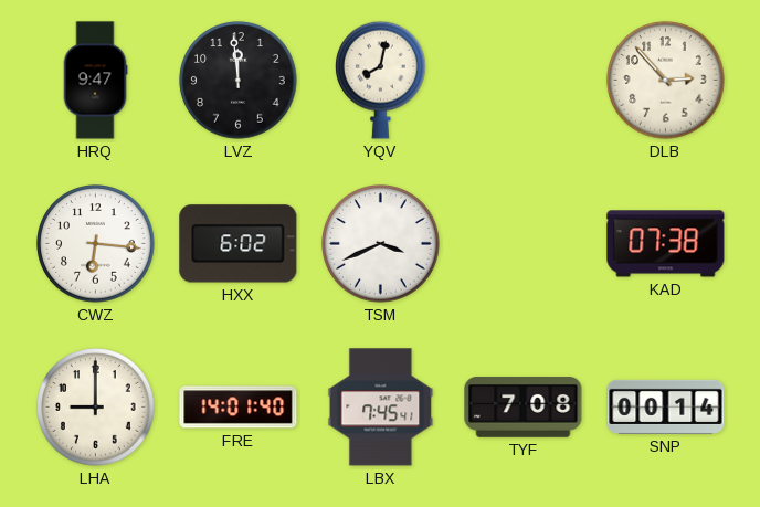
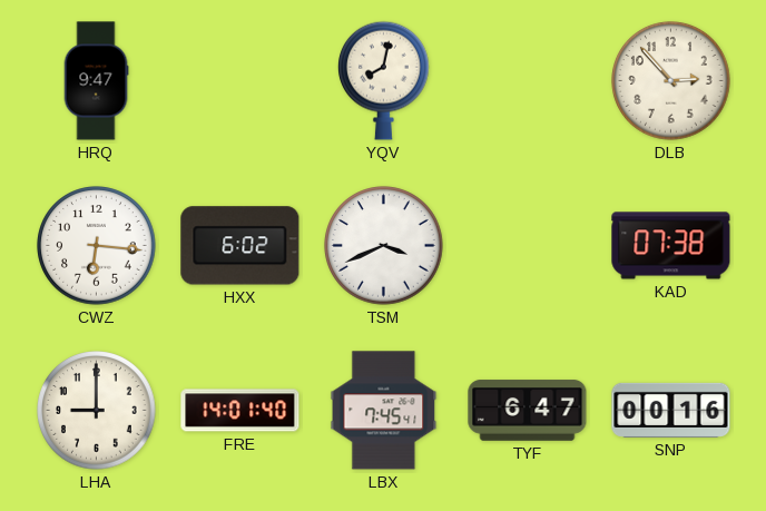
LVZ: 11:59 -> none
TYF: 7:08 -> 6:47
SNP: 00:14 -> 00:16
